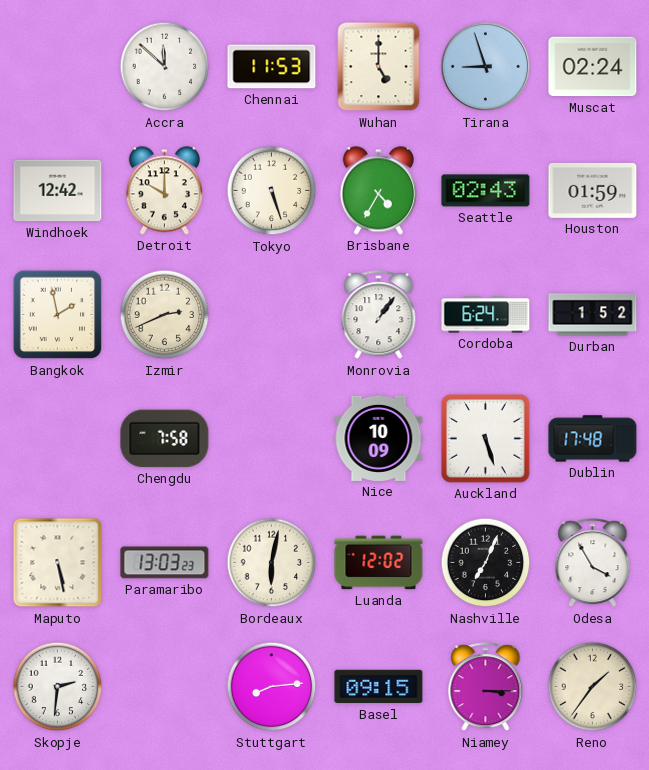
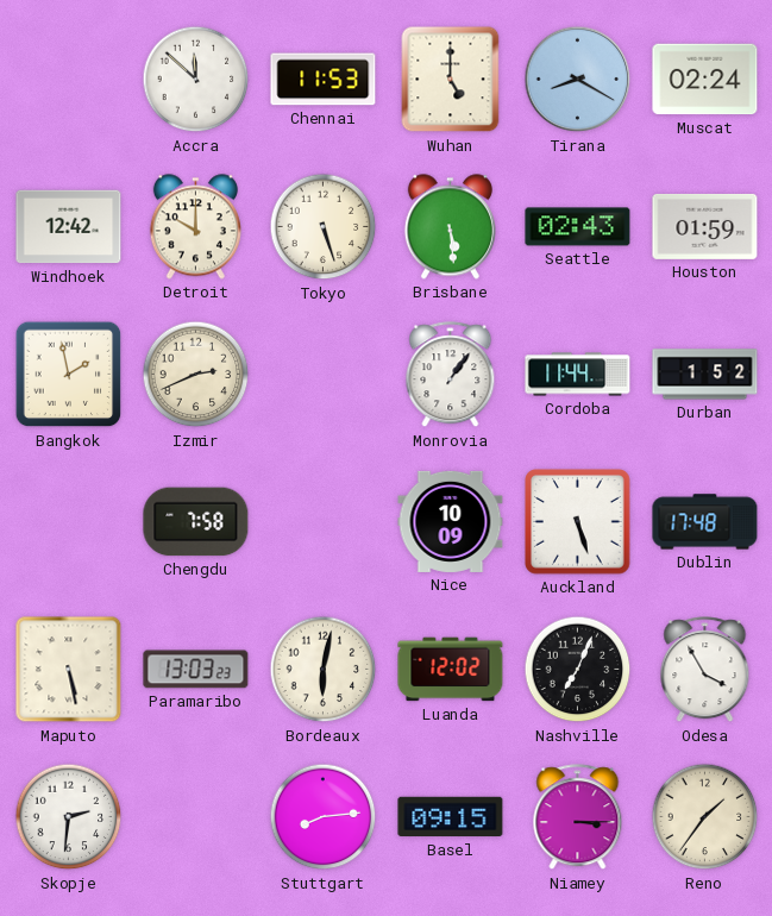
Tirana: 8:57 -> 8:20
Brisbane: 4:35 -> 5:29
Cordoba: 6:24 -> 11:44
